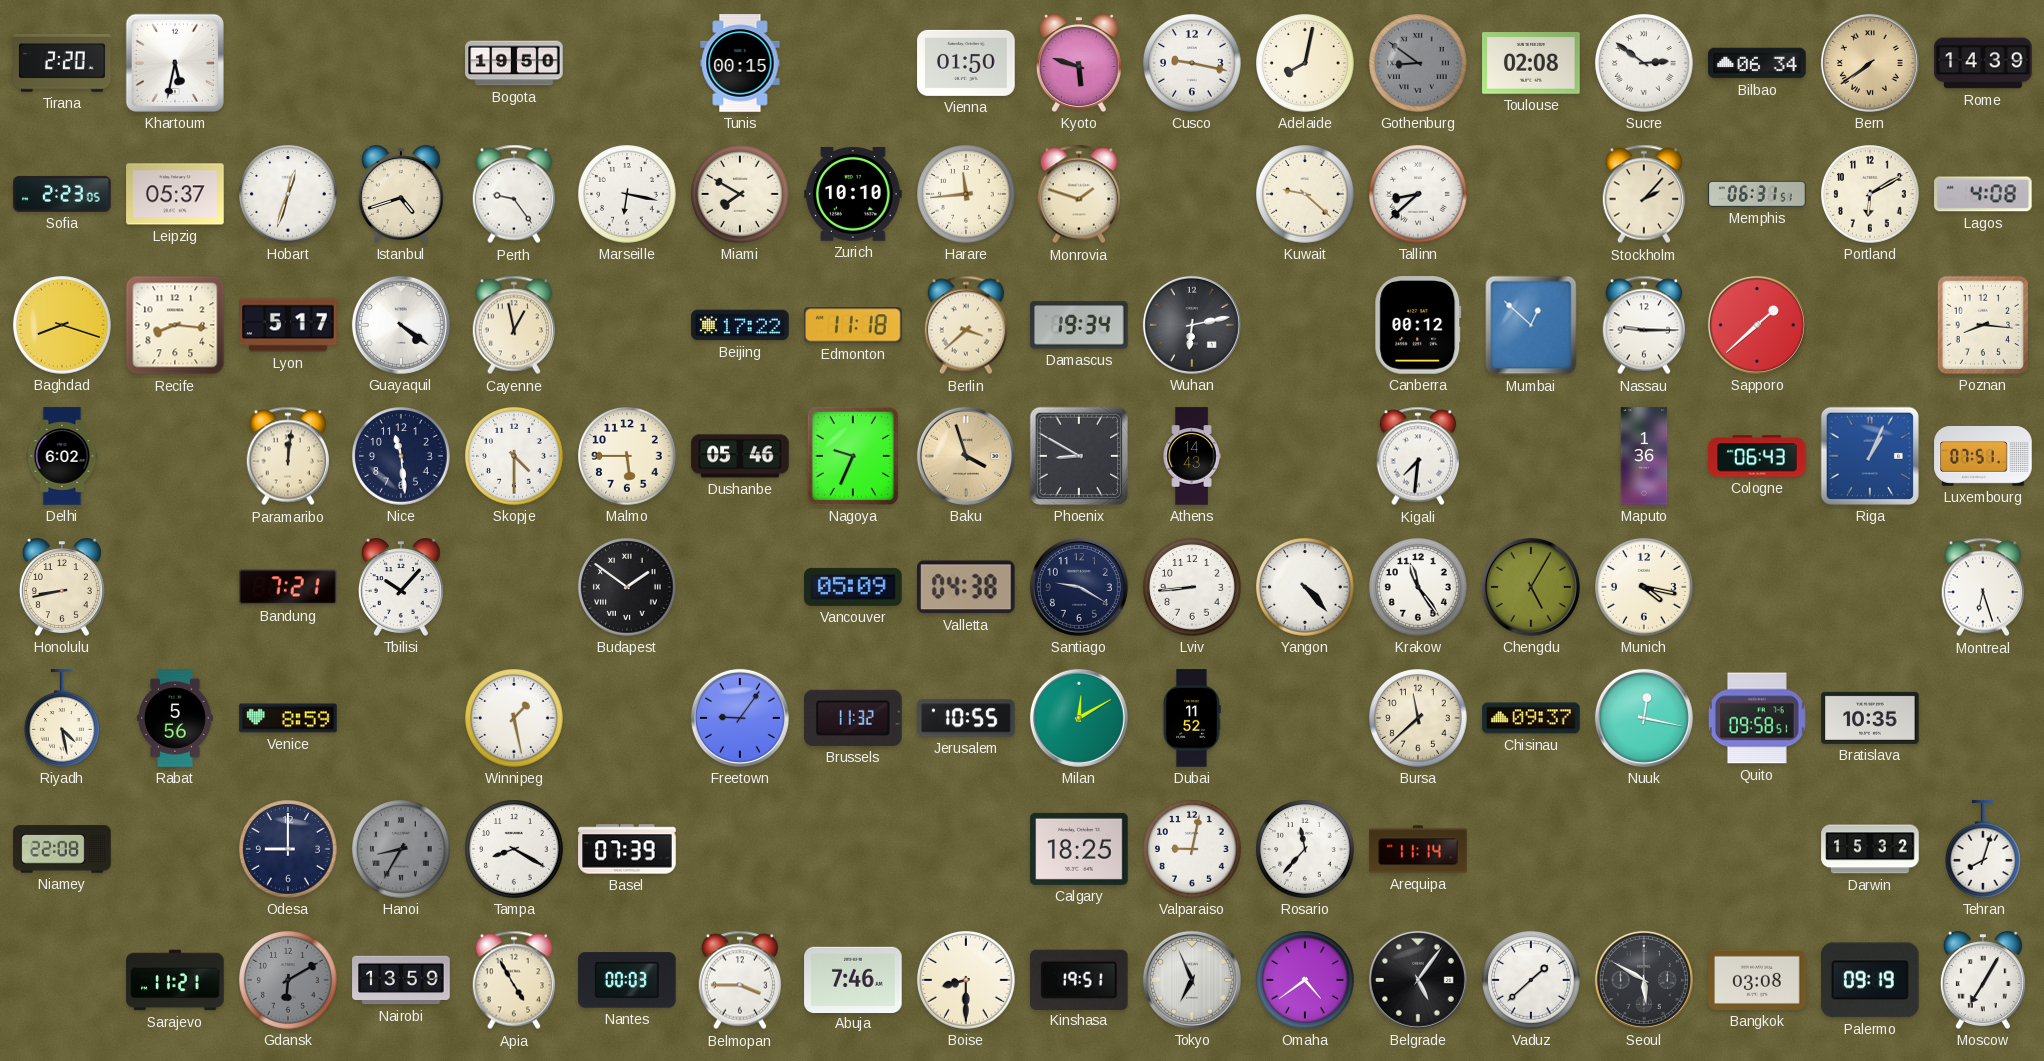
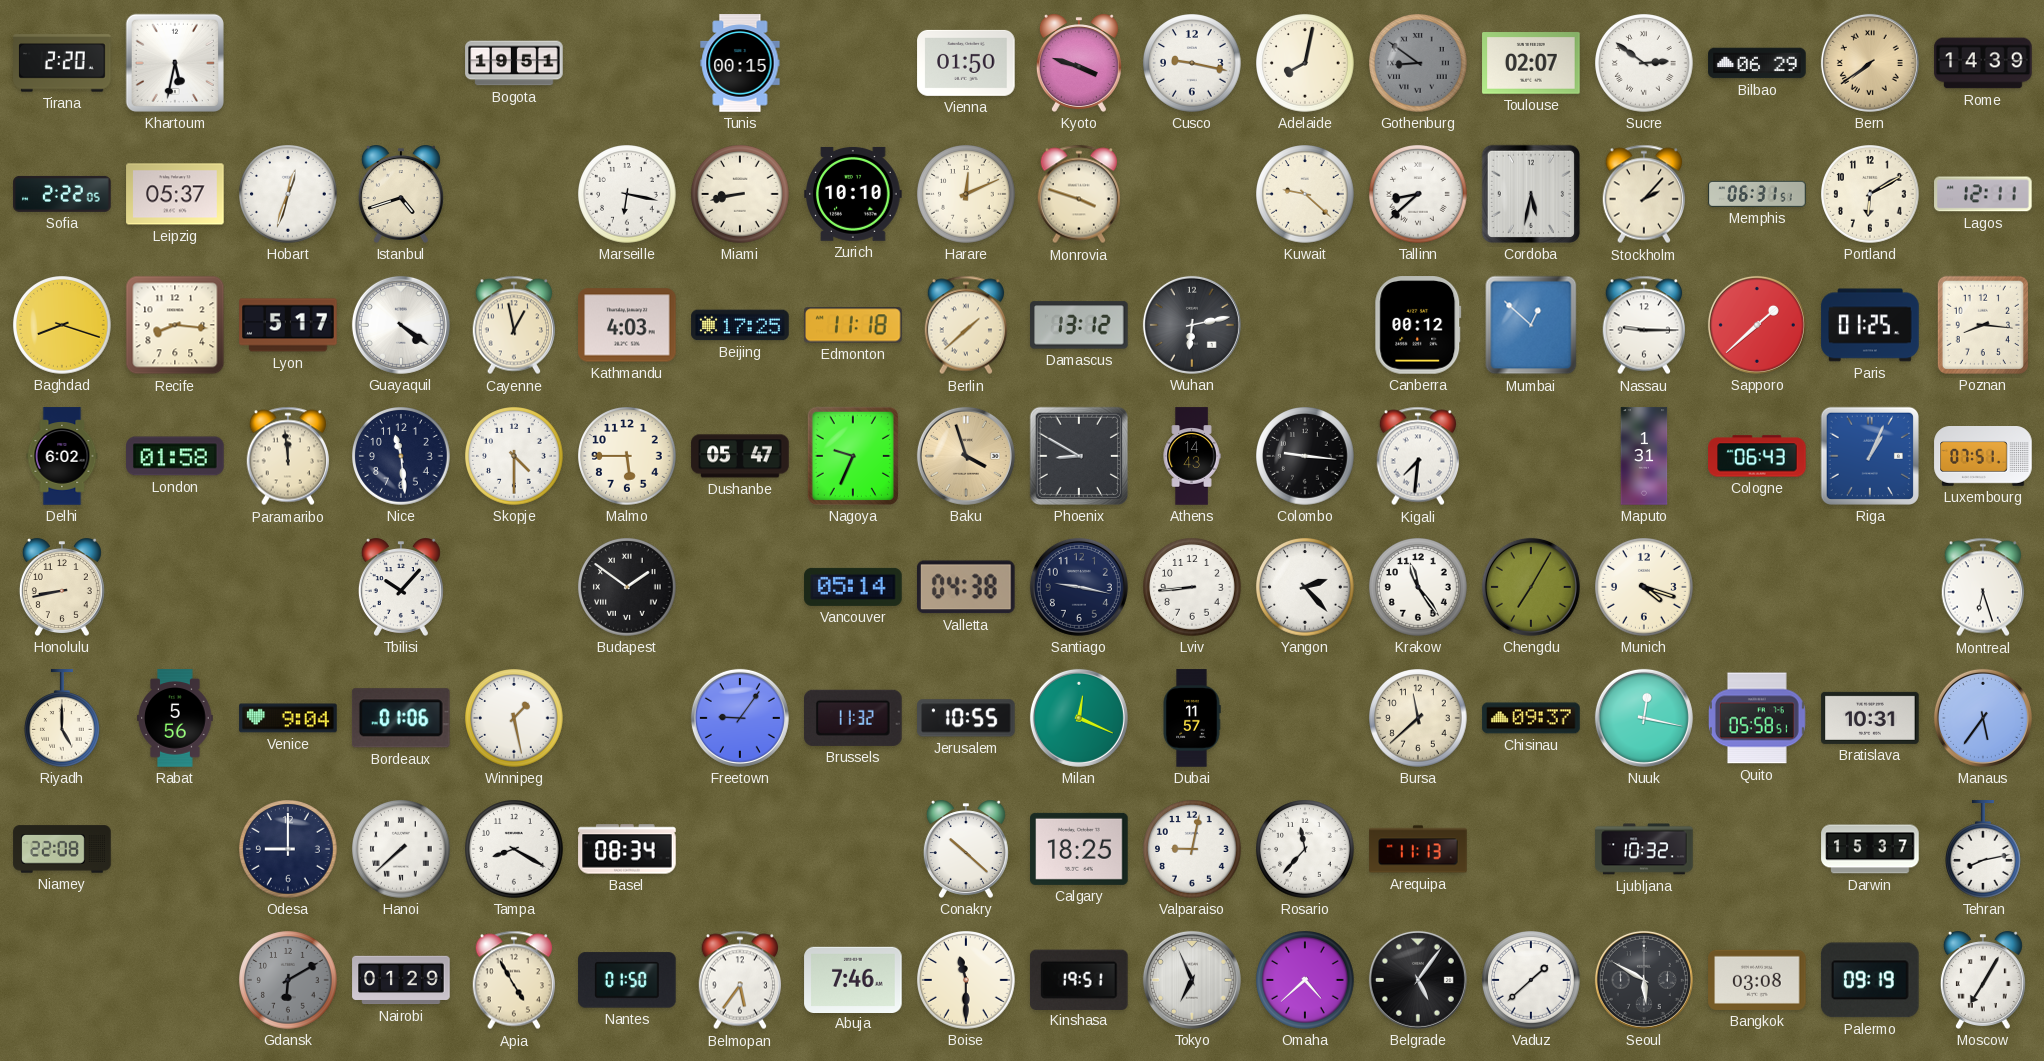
Bogota: 19:50 -> 19:51
Kyoto: 5:48 -> 3:48
Toulouse: 02:08 -> 02:07
Bilbao: 06:34 -> 06:29
Sofia: 2:23 -> 2:22
Perth: 9:24 -> none
Miami: 7:50 -> 8:43
Harare: 11:44 -> 12:11
Monrovia: 1:48 -> 3:48
Cordoba: none -> 5:32
Lagos: 4:08 -> 12:11
Kathmandu: none -> 4:03
Beijing: 17:22 -> 17:25
Berlin: 3:38 -> 1:38
Damascus: 19:34 -> 13:12
Paris: none -> 01:25
London: none -> 01:58
Paramaribo: 12:01 -> 11:59
Dushanbe: 05:46 -> 05:47
Colombo: none -> 9:16
Maputo: 1:36 -> 1:31
Bandung: 7:21 -> none
Vancouver: 05:09 -> 05:14
Santiago: 9:20 -> 9:17
Yangon: 4:23 -> 2:23
Chengdu: 5:05 -> 7:05
Munich: 4:17 -> 4:18
Riyadh: 4:28 -> 5:00
Venice: 8:59 -> 9:04
Bordeaux: none -> 01:06
Milan: 12:10 -> 12:19
Dubai: 11:52 -> 11:57
Quito: 09:58 -> 05:58
Bratislava: 10:35 -> 10:31
Manaus: none -> 5:36
Hanoi: 8:35 -> 7:38
Hanoi dial: grey -> white
Basel: 07:39 -> 08:34
Conakry: none -> 10:22
Arequipa: 11:14 -> 11:13
Ljubljana: none -> 10:32
Darwin: 15:32 -> 15:37
Tehran: 8:03 -> 8:13
Sarajevo: 11:21 -> none
Nairobi: 13:59 -> 01:29
Nantes: 00:03 -> 01:50
Belmopan: 3:45 -> 5:36
Boise: 8:30 -> 11:30
Omaha: 4:39 -> 4:38
